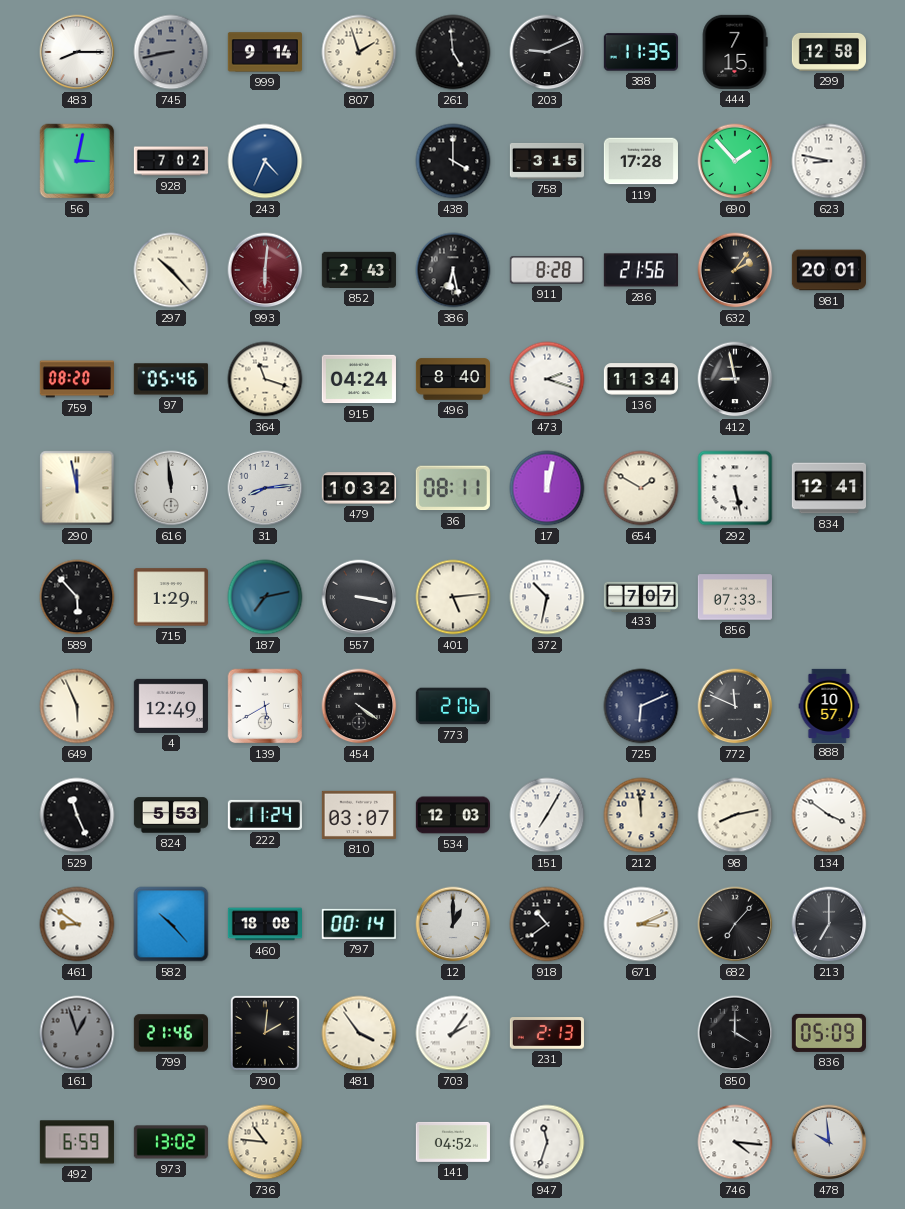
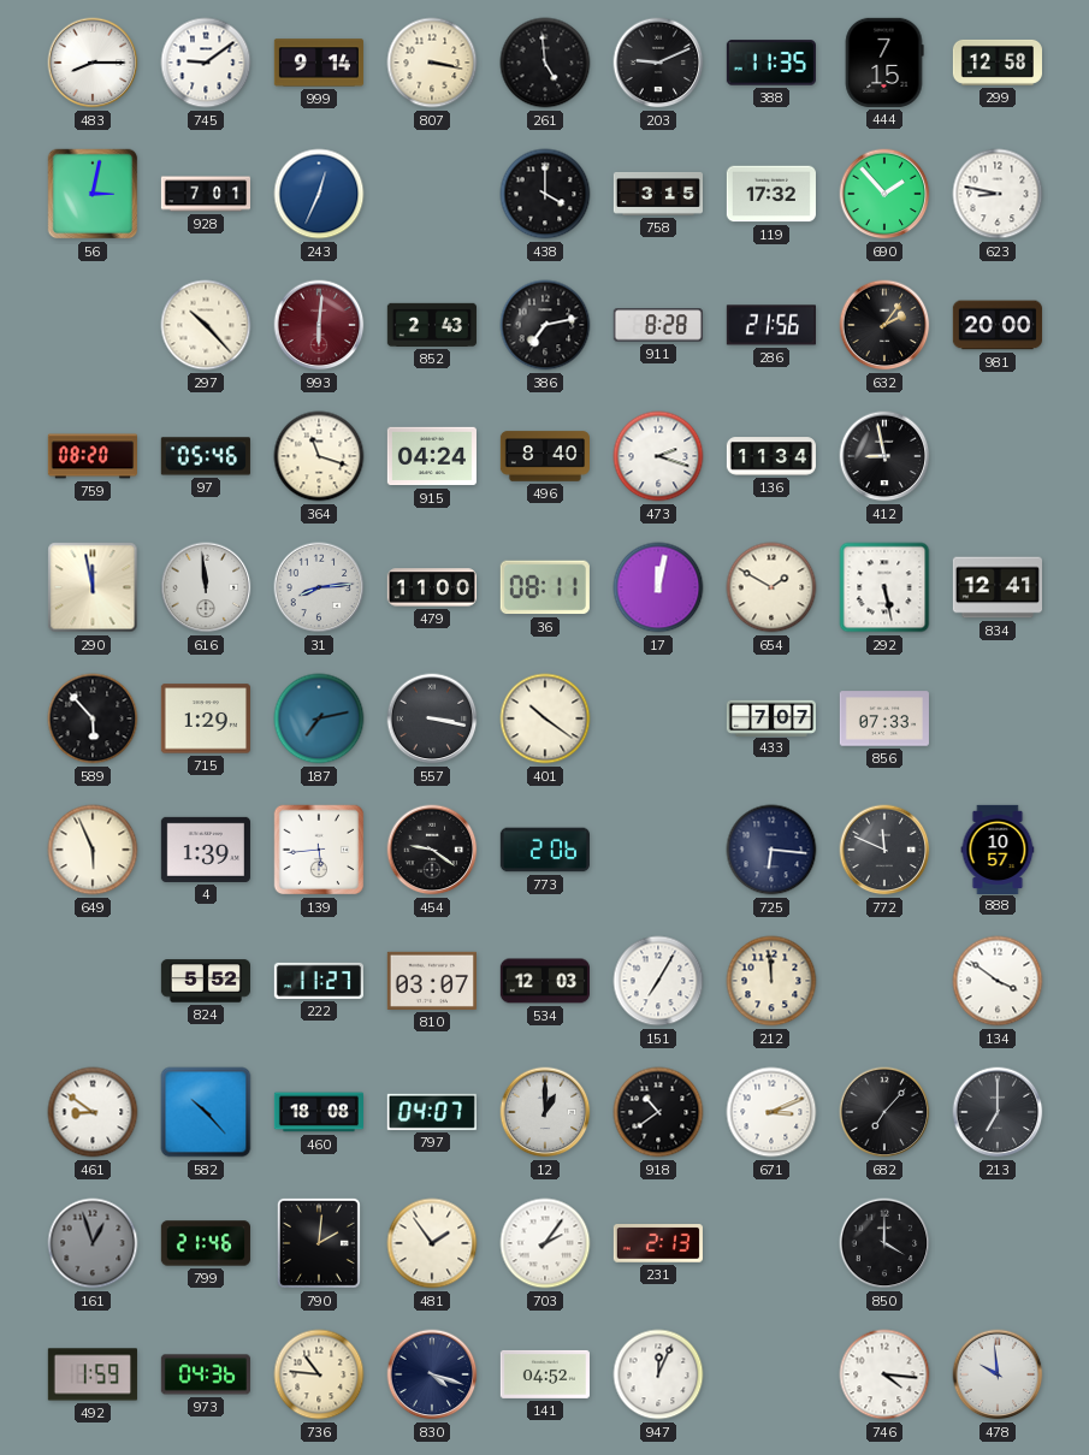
745: 8:43 -> 9:09
745 dial: grey -> white
807: 1:57 -> 3:17
928: 7:02 -> 7:01
243: 4:34 -> 12:34
119: 17:28 -> 17:32
386: 6:28 -> 7:13
981: 20:01 -> 20:00
479: 10:32 -> 11:00
401: 5:14 -> 10:21
372: 10:32 -> none
4: 12:49 -> 1:39
139: 5:40 -> 5:44
454: 4:21 -> 9:21
725: 6:11 -> 6:16
529: 11:26 -> none
824: 5:53 -> 5:52
222: 11:24 -> 11:27
98: 8:13 -> none
797: 00:14 -> 04:07
481: 3:54 -> 1:54
836: 05:09 -> none
492: 6:59 -> 1:59
973: 13:02 -> 04:36
830: none -> 4:18
947: 11:33 -> 12:04
